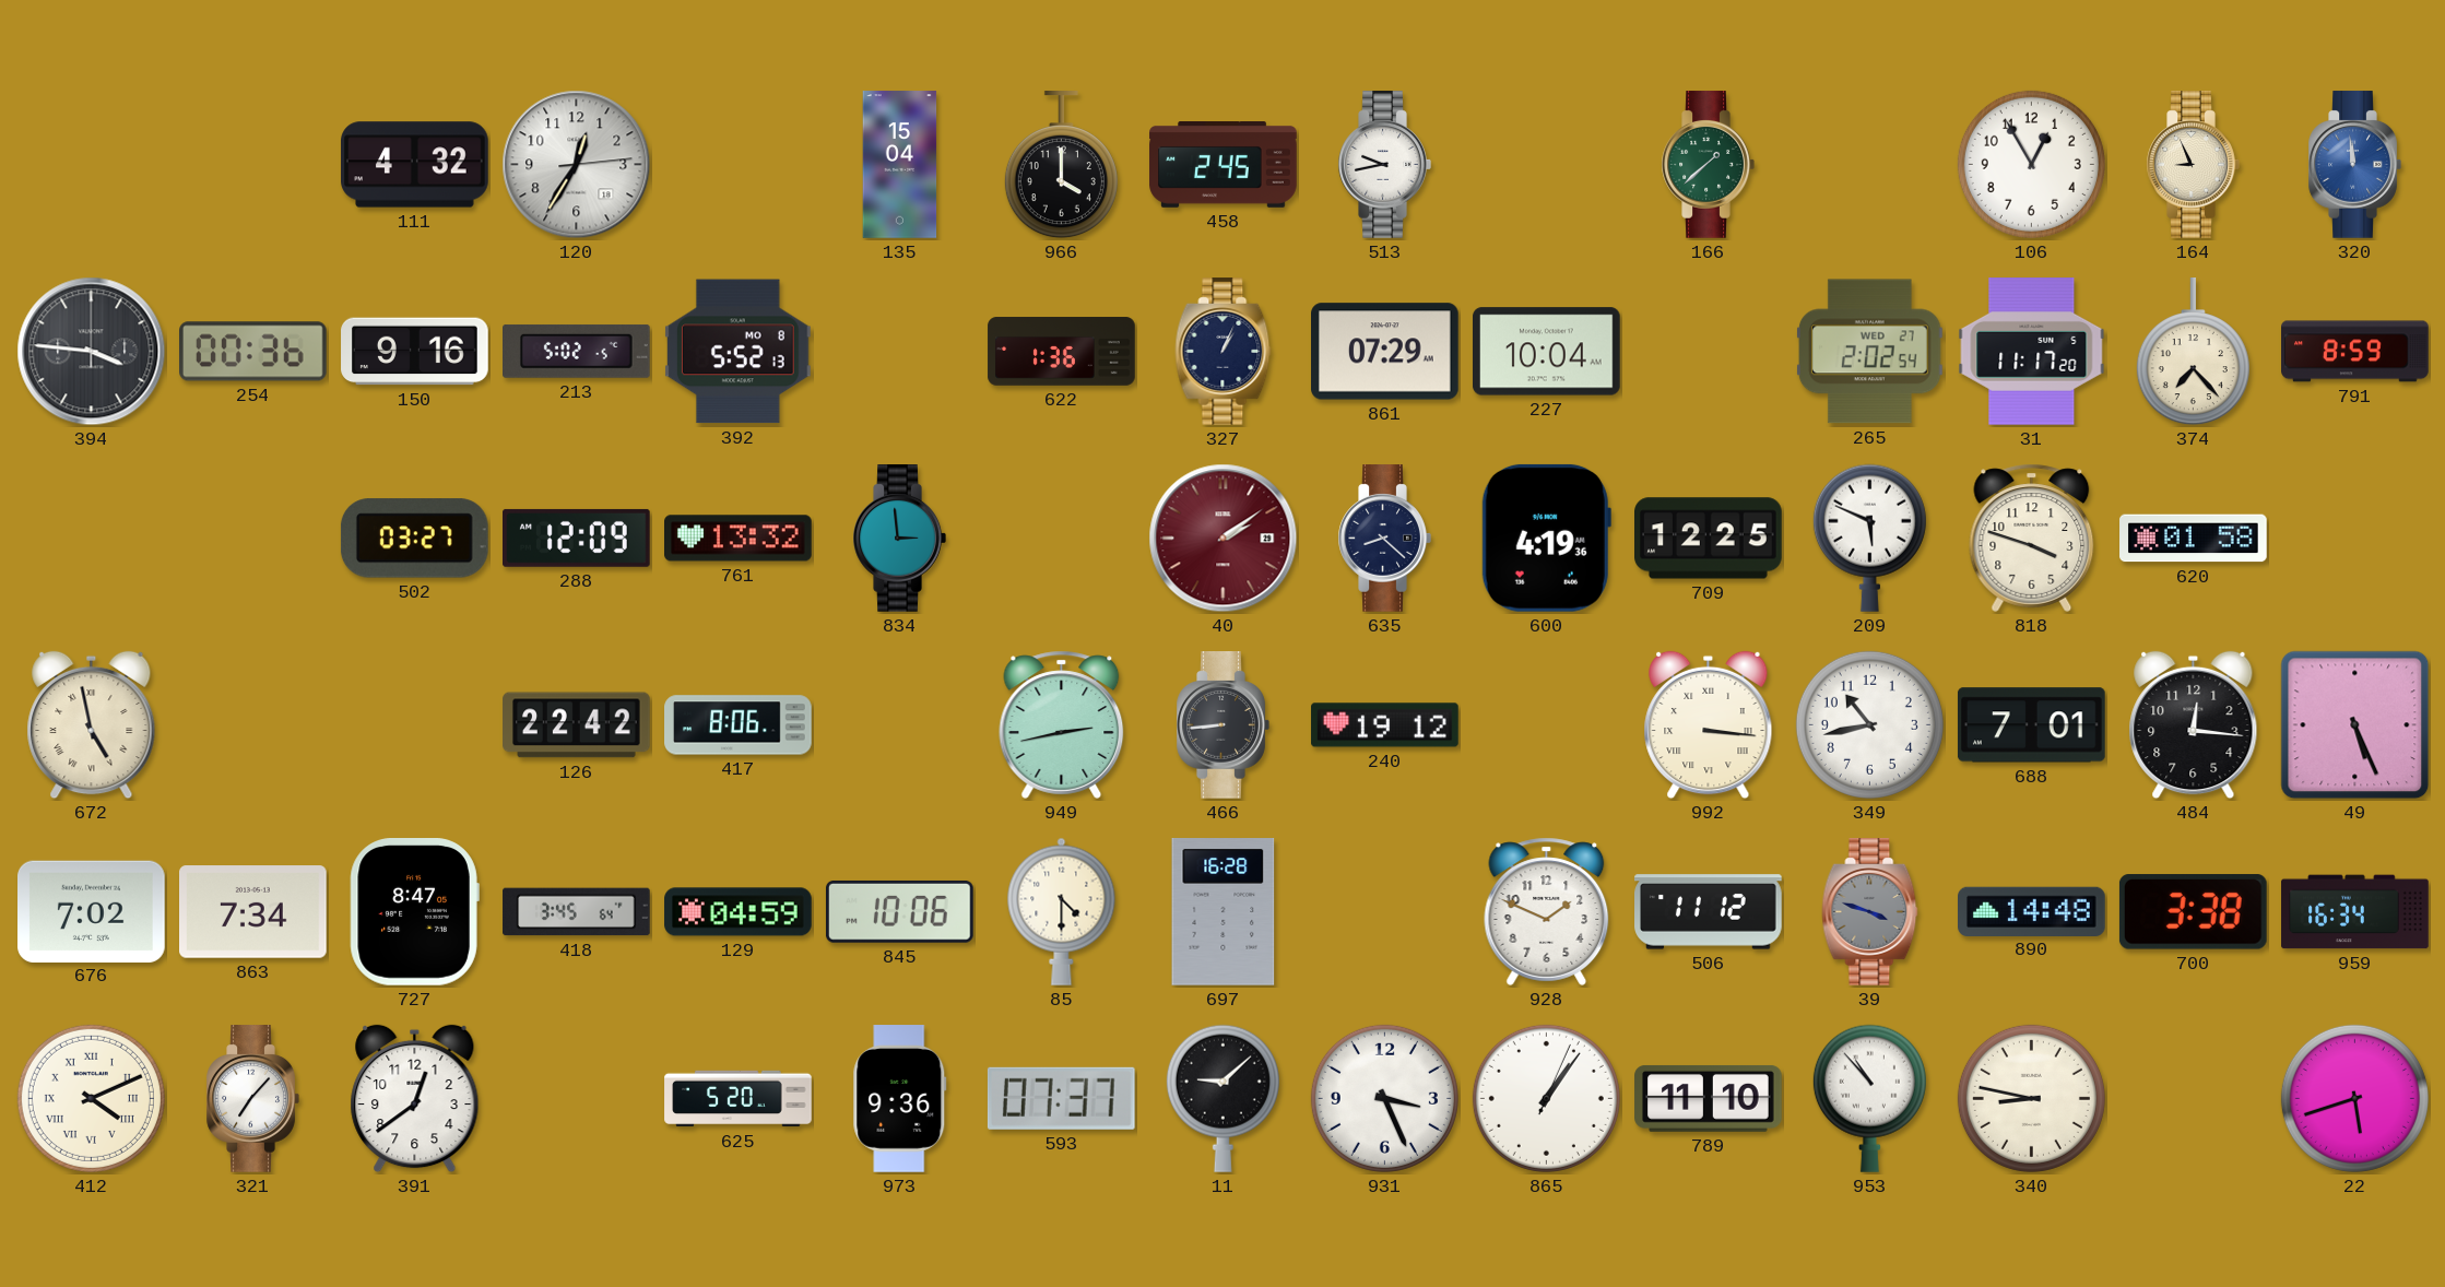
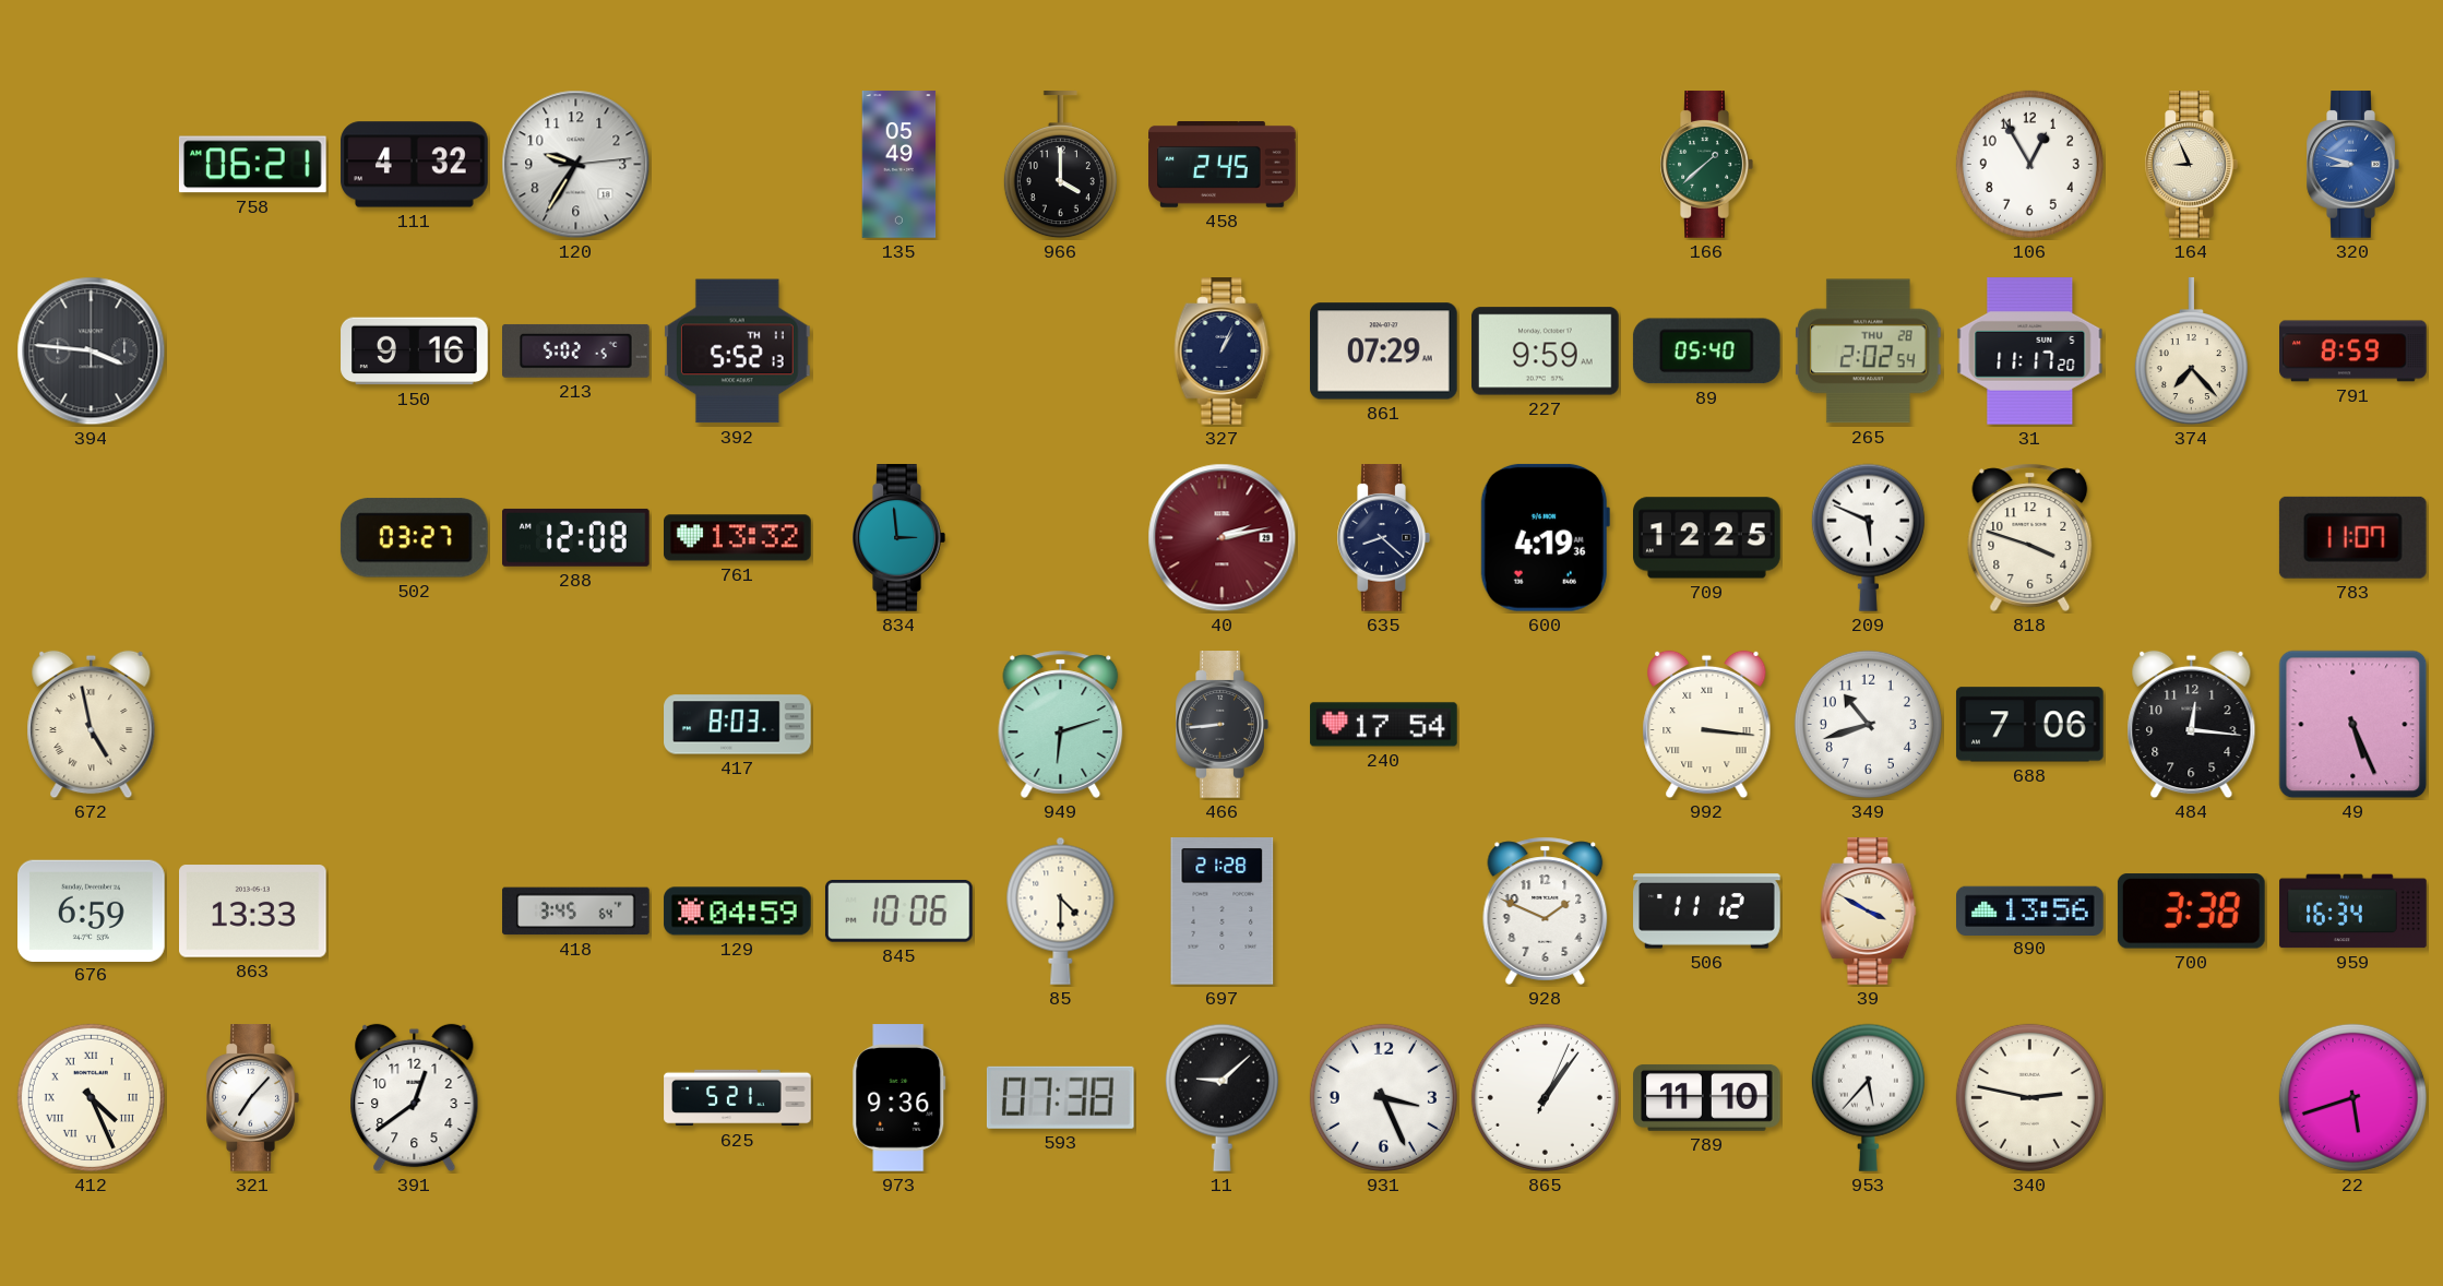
758: none -> 06:21
120: 12:35 -> 9:35
135: 15:04 -> 05:49
513: 9:43 -> none
320: 11:59 -> 8:48
254: 00:36 -> none
392 date: MO 8 -> TH 11
622: 1:36 -> none
227: 10:04 -> 9:59
89: none -> 05:40
265 date: WED 27 -> THU 28
288: 12:09 -> 12:08
40: 2:09 -> 2:13
620: 01:58 -> none
783: none -> 11:07
126: 22:42 -> none
417: 8:06 -> 8:03
949: 2:43 -> 6:12
240: 19:12 -> 17:54
349: 10:43 -> 10:42
688: 7:01 -> 7:06
676: 7:02 -> 6:59
863: 7:34 -> 13:33
727: 8:47 -> none
697: 16:28 -> 21:28
39: 3:48 -> 3:50
39 dial: grey -> cream
890: 14:48 -> 13:56
412: 4:11 -> 4:26
625: 5:20 -> 5:21
593: 07:37 -> 07:38
953: 10:53 -> 5:37
340: 8:47 -> 2:47
